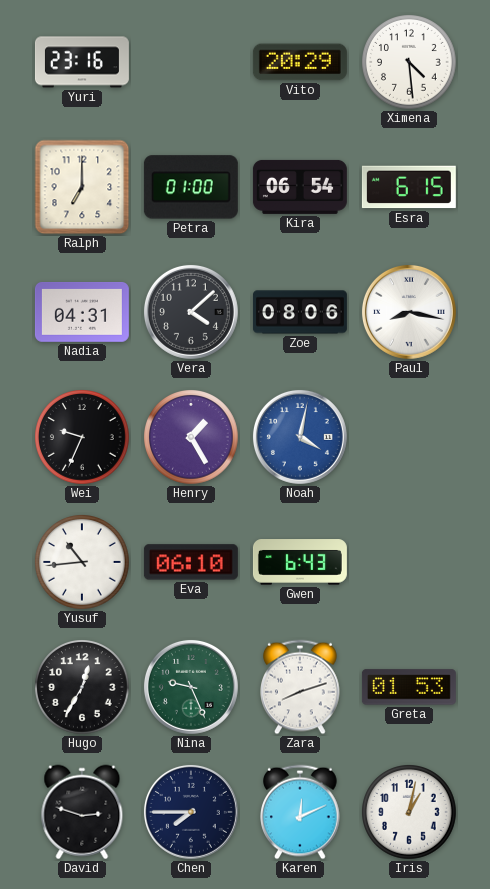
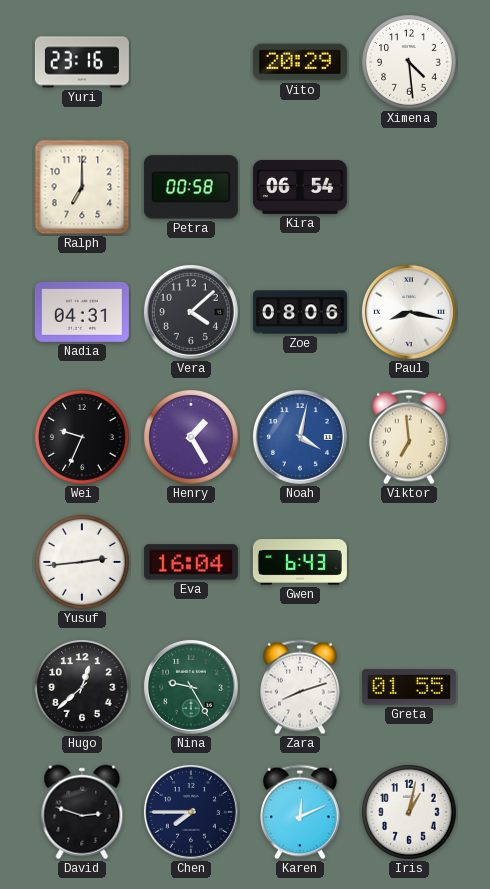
Petra: 01:00 -> 00:58
Esra: 6:15 -> none
Viktor: none -> 6:59
Yusuf: 10:44 -> 2:44
Eva: 06:10 -> 16:04
Hugo: 12:35 -> 12:38
Nina: 9:26 -> 9:25
Greta: 01:53 -> 01:55
